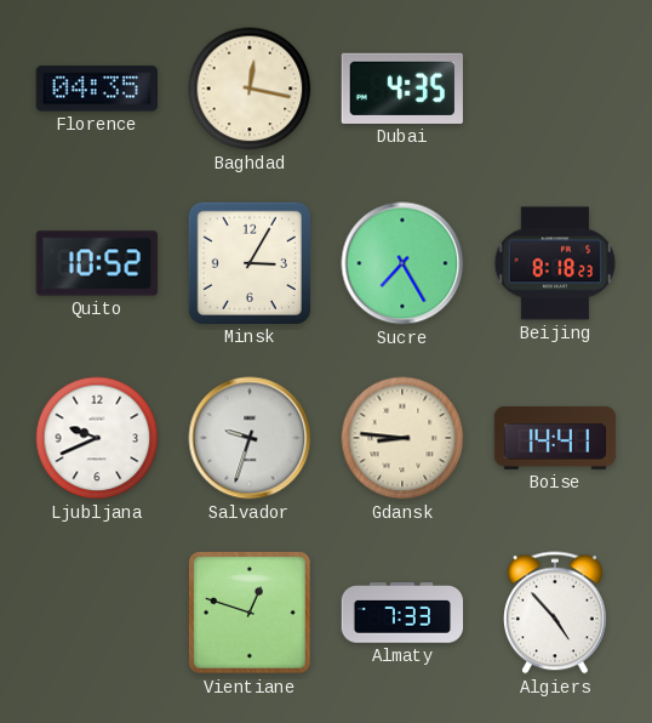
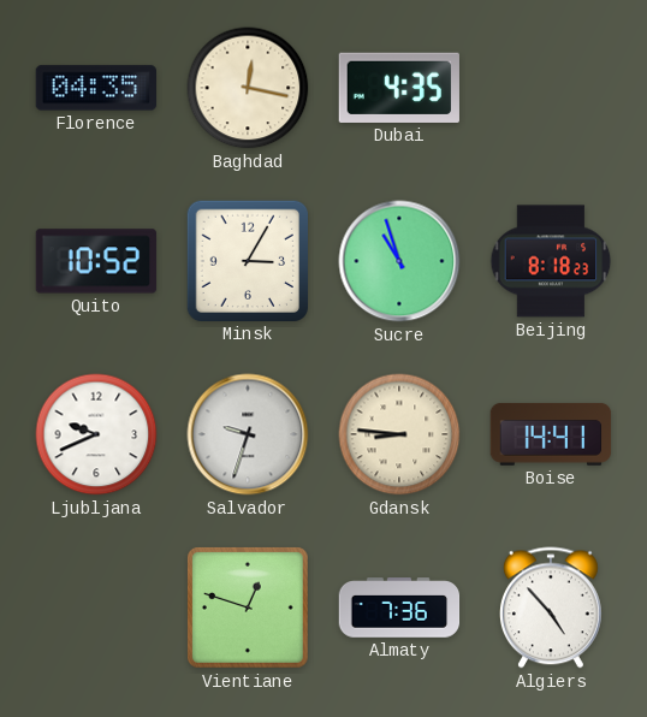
Sucre: 7:25 -> 10:57
Almaty: 7:33 -> 7:36
